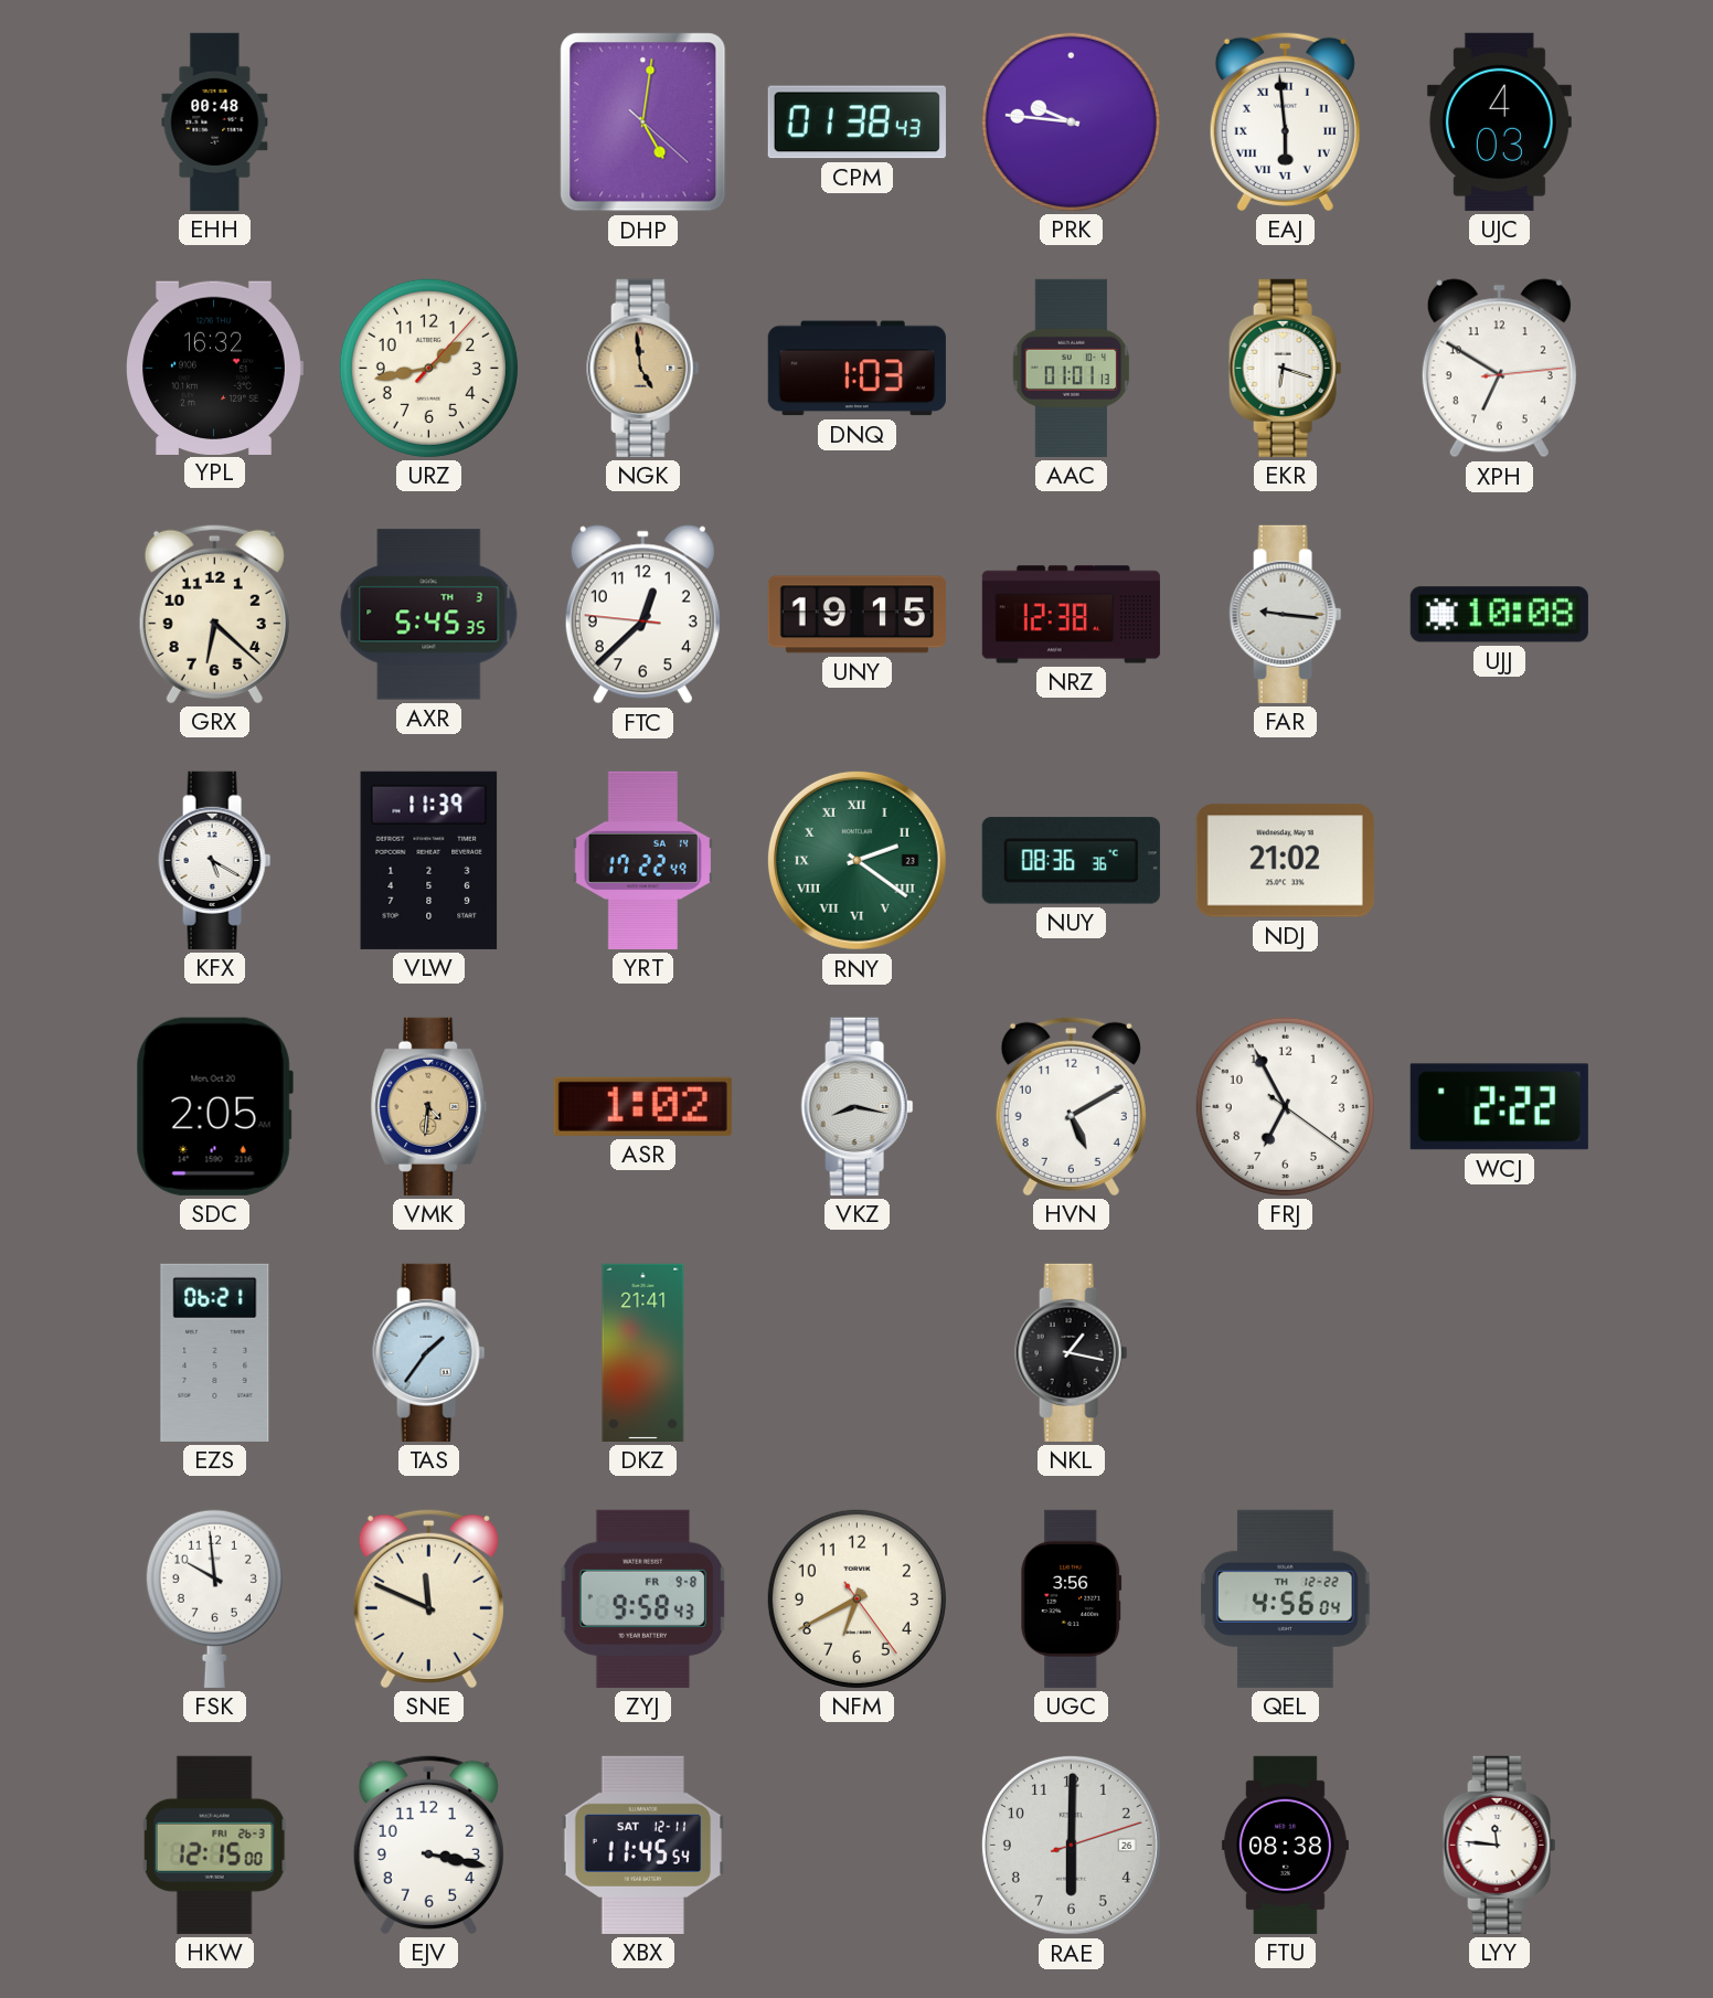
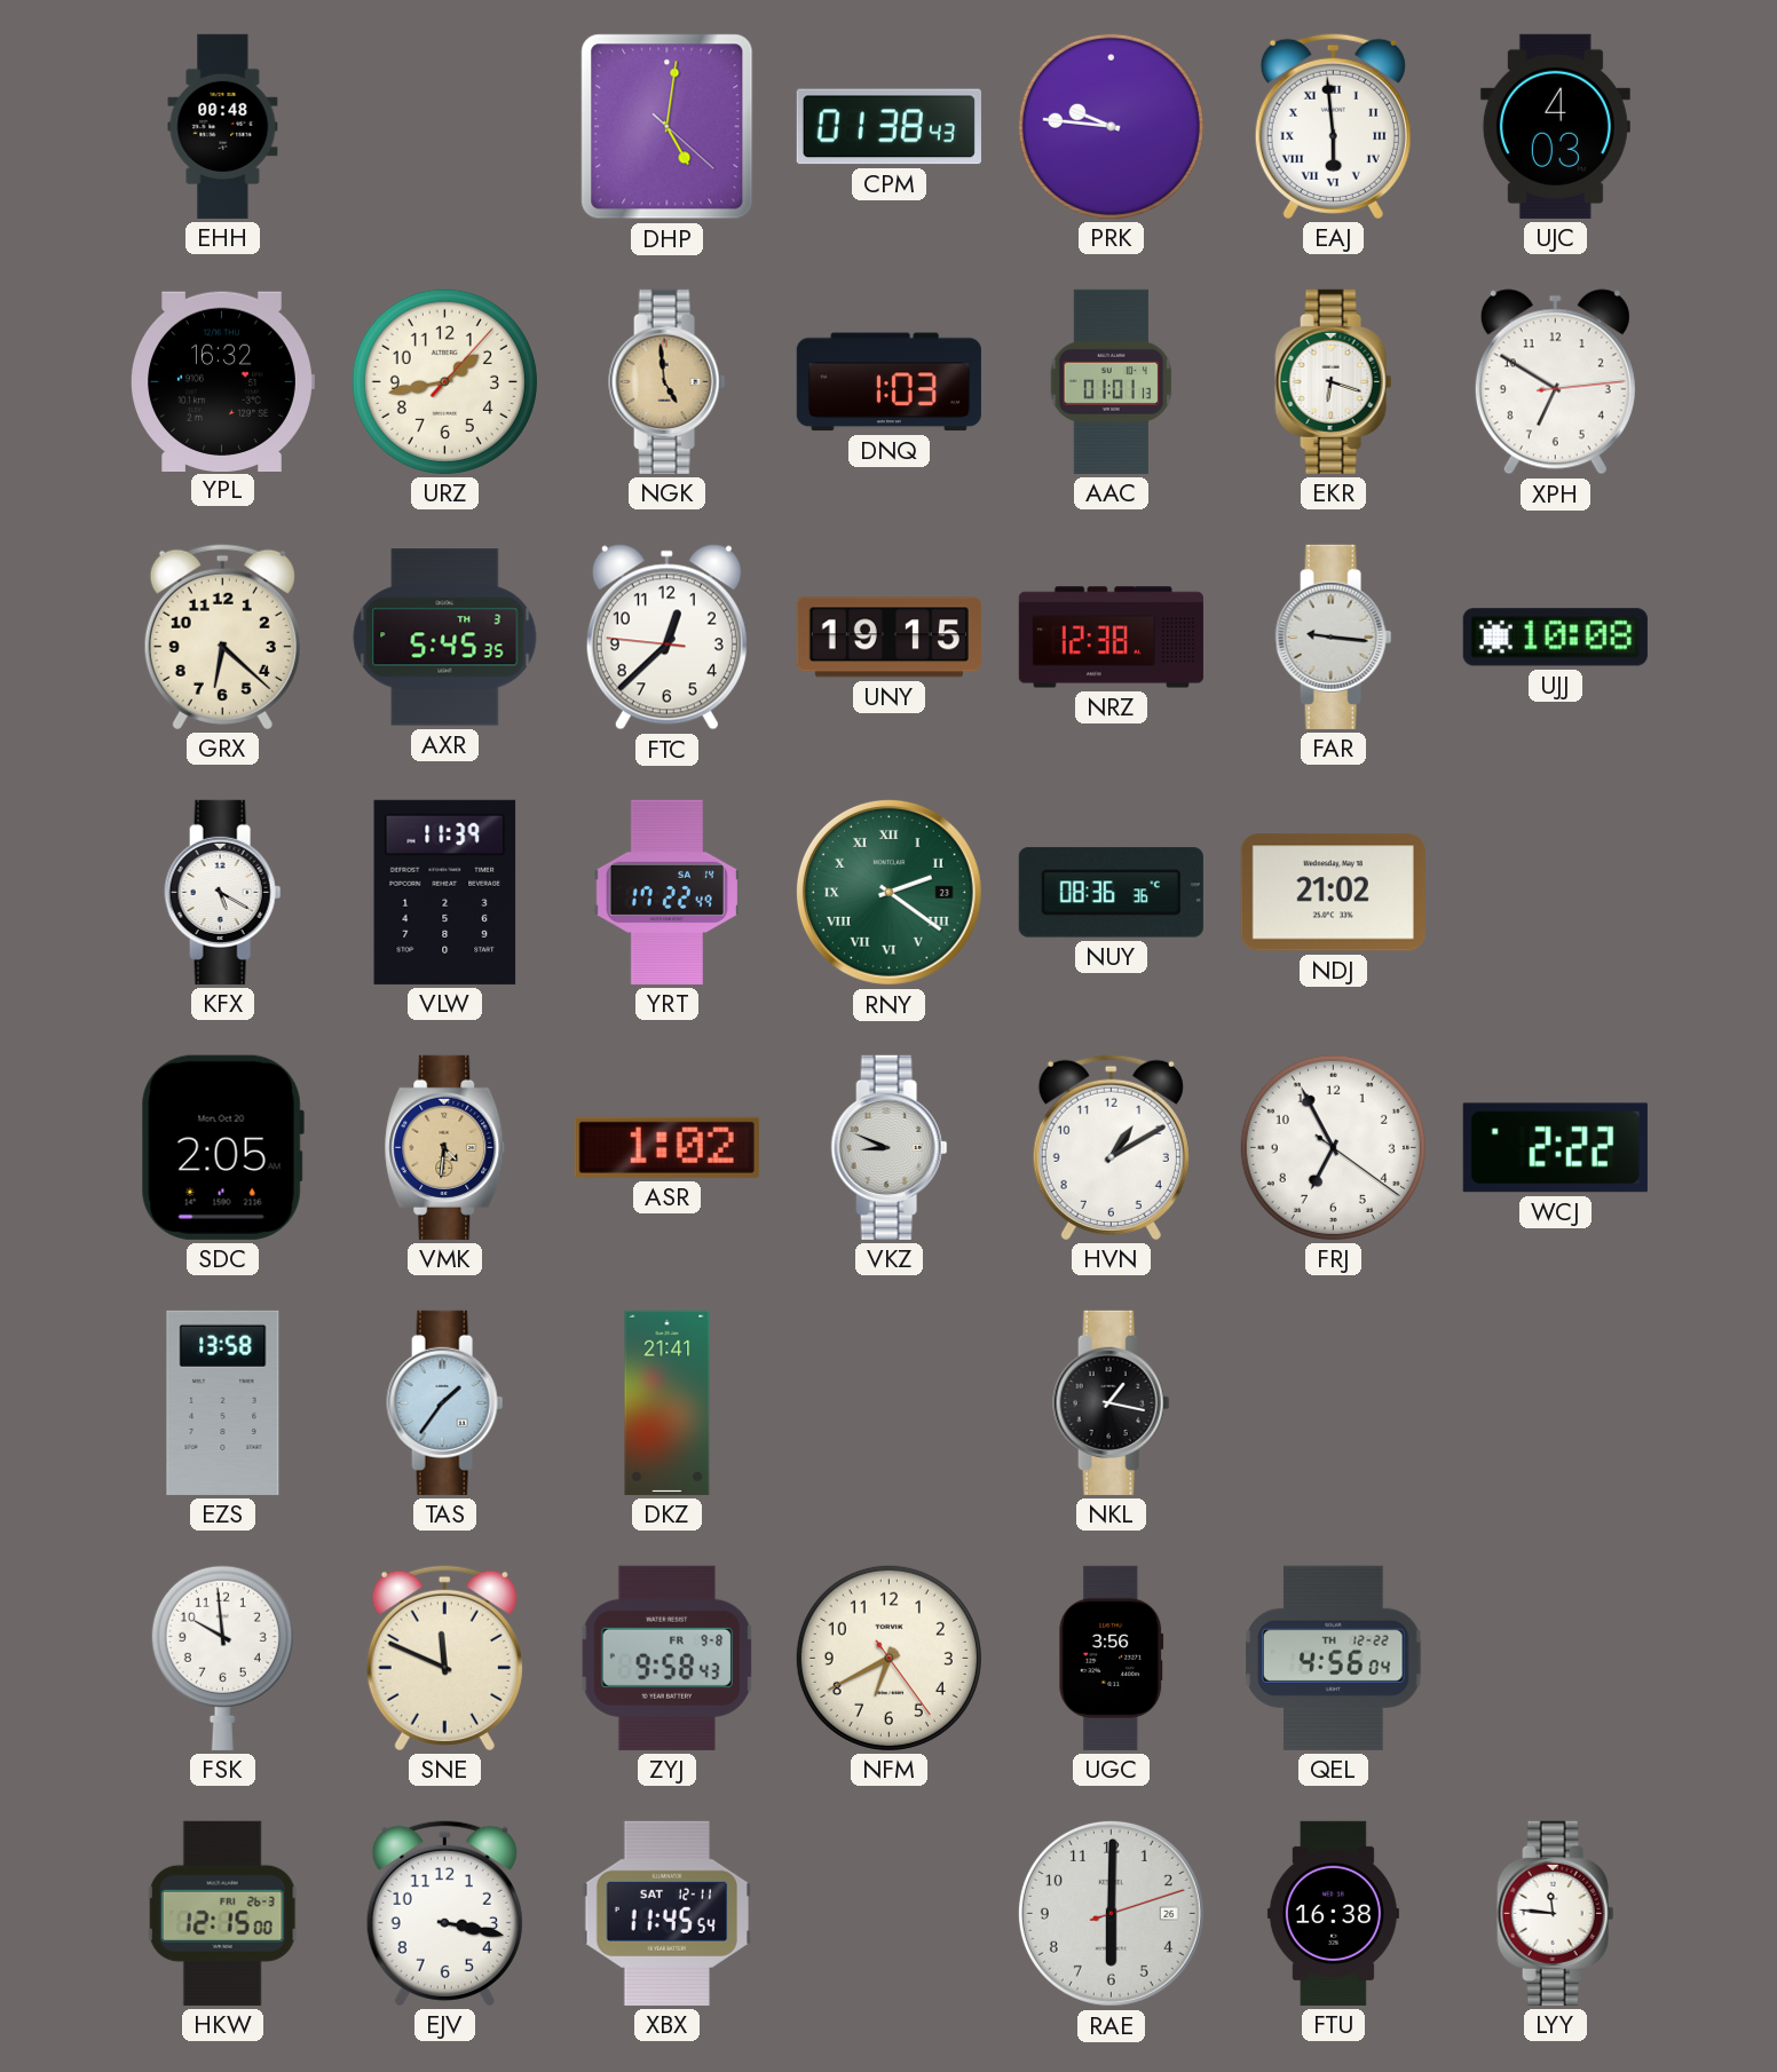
VKZ: 8:17 -> 8:49
HVN: 5:10 -> 1:10
EZS: 06:21 -> 13:58
FTU: 08:38 -> 16:38
